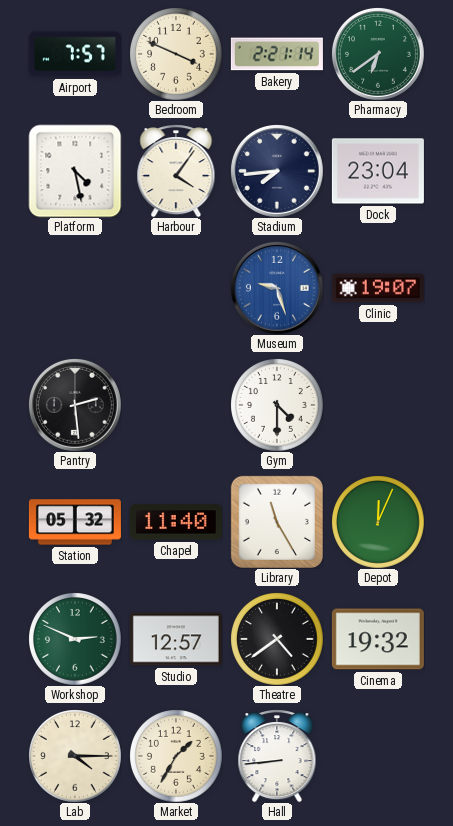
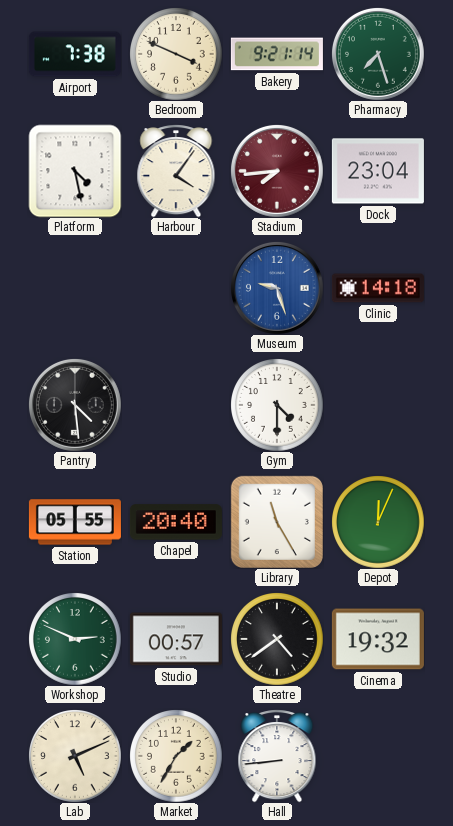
Airport: 7:57 -> 7:38
Bakery: 2:21 -> 9:21
Pharmacy: 6:39 -> 7:27
Stadium dial: navy -> burgundy
Clinic: 19:07 -> 14:18
Pantry: 2:29 -> 4:29
Station: 05:32 -> 05:55
Chapel: 11:40 -> 20:40
Studio: 12:57 -> 00:57
Lab: 4:15 -> 5:11
